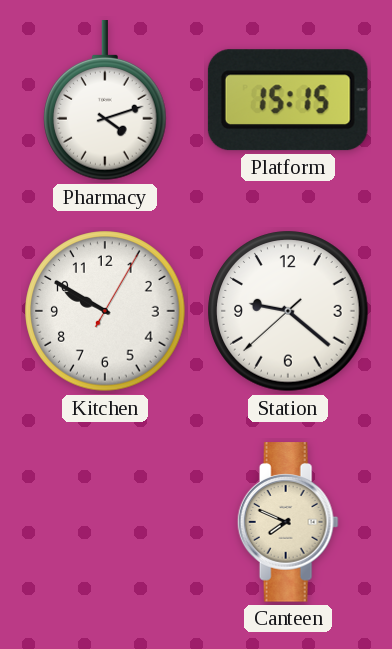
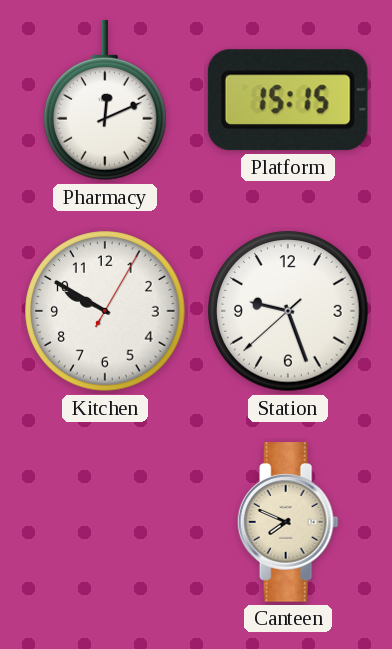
Pharmacy: 4:12 -> 12:11
Station: 9:21 -> 9:26
